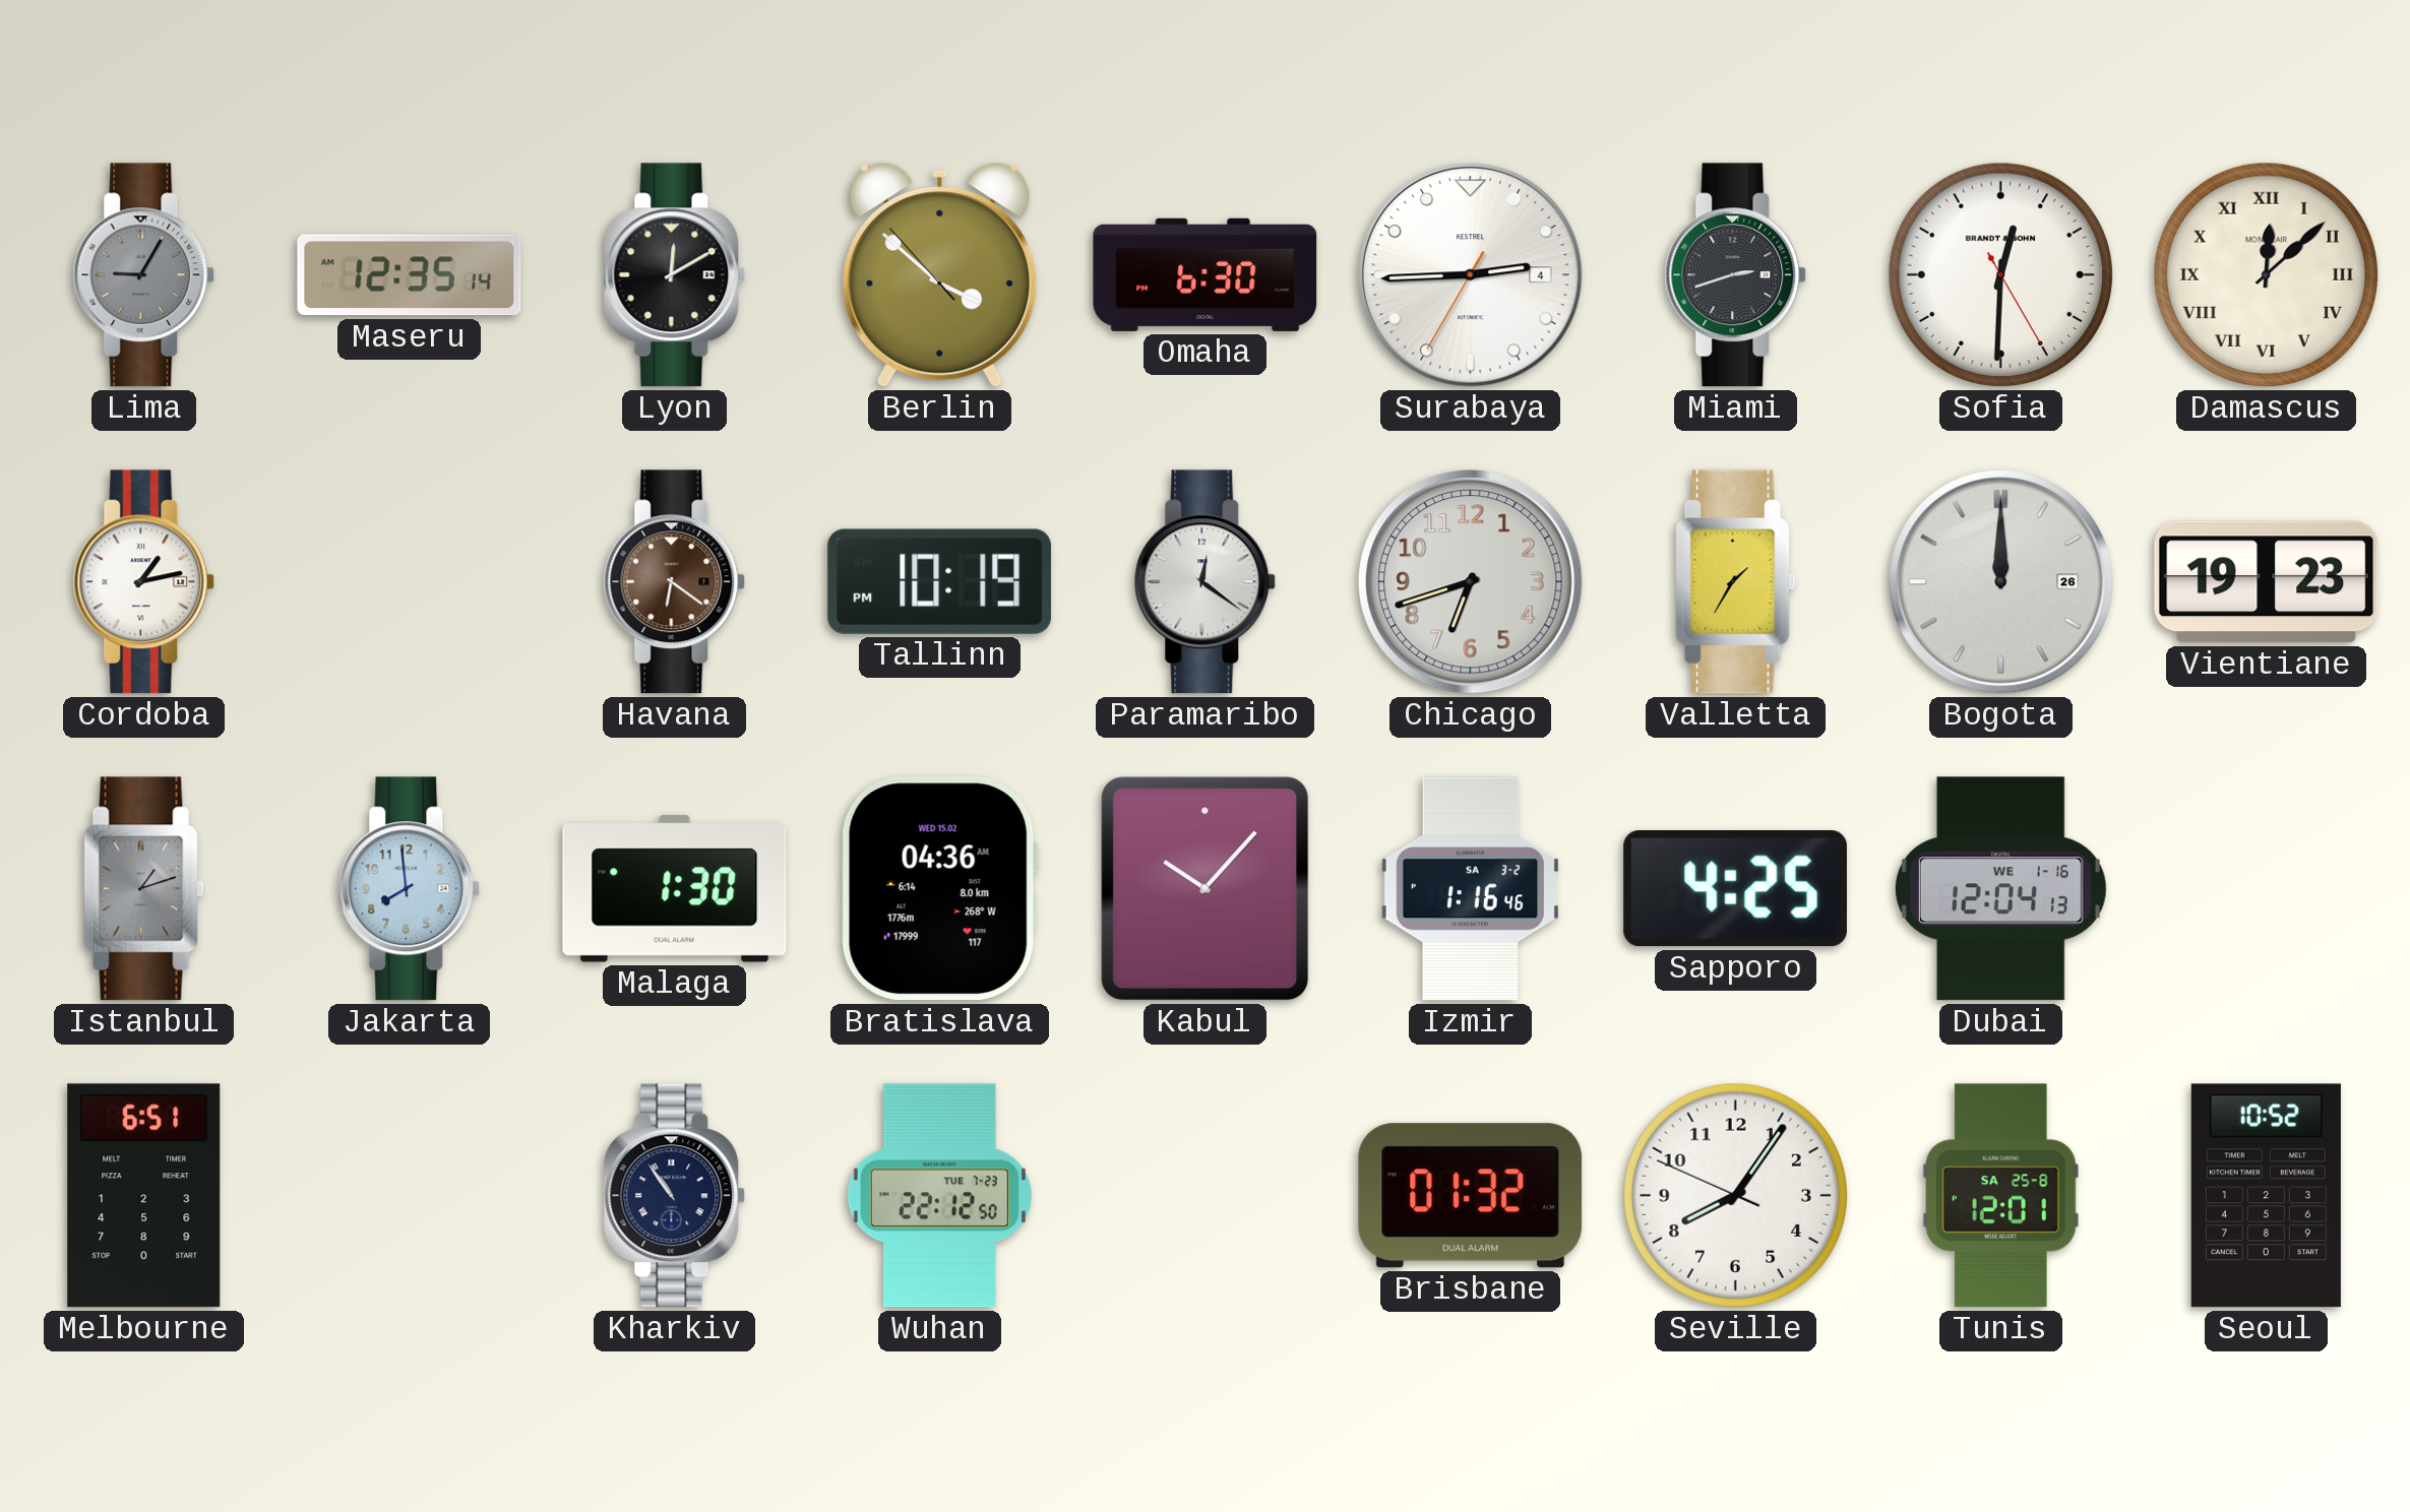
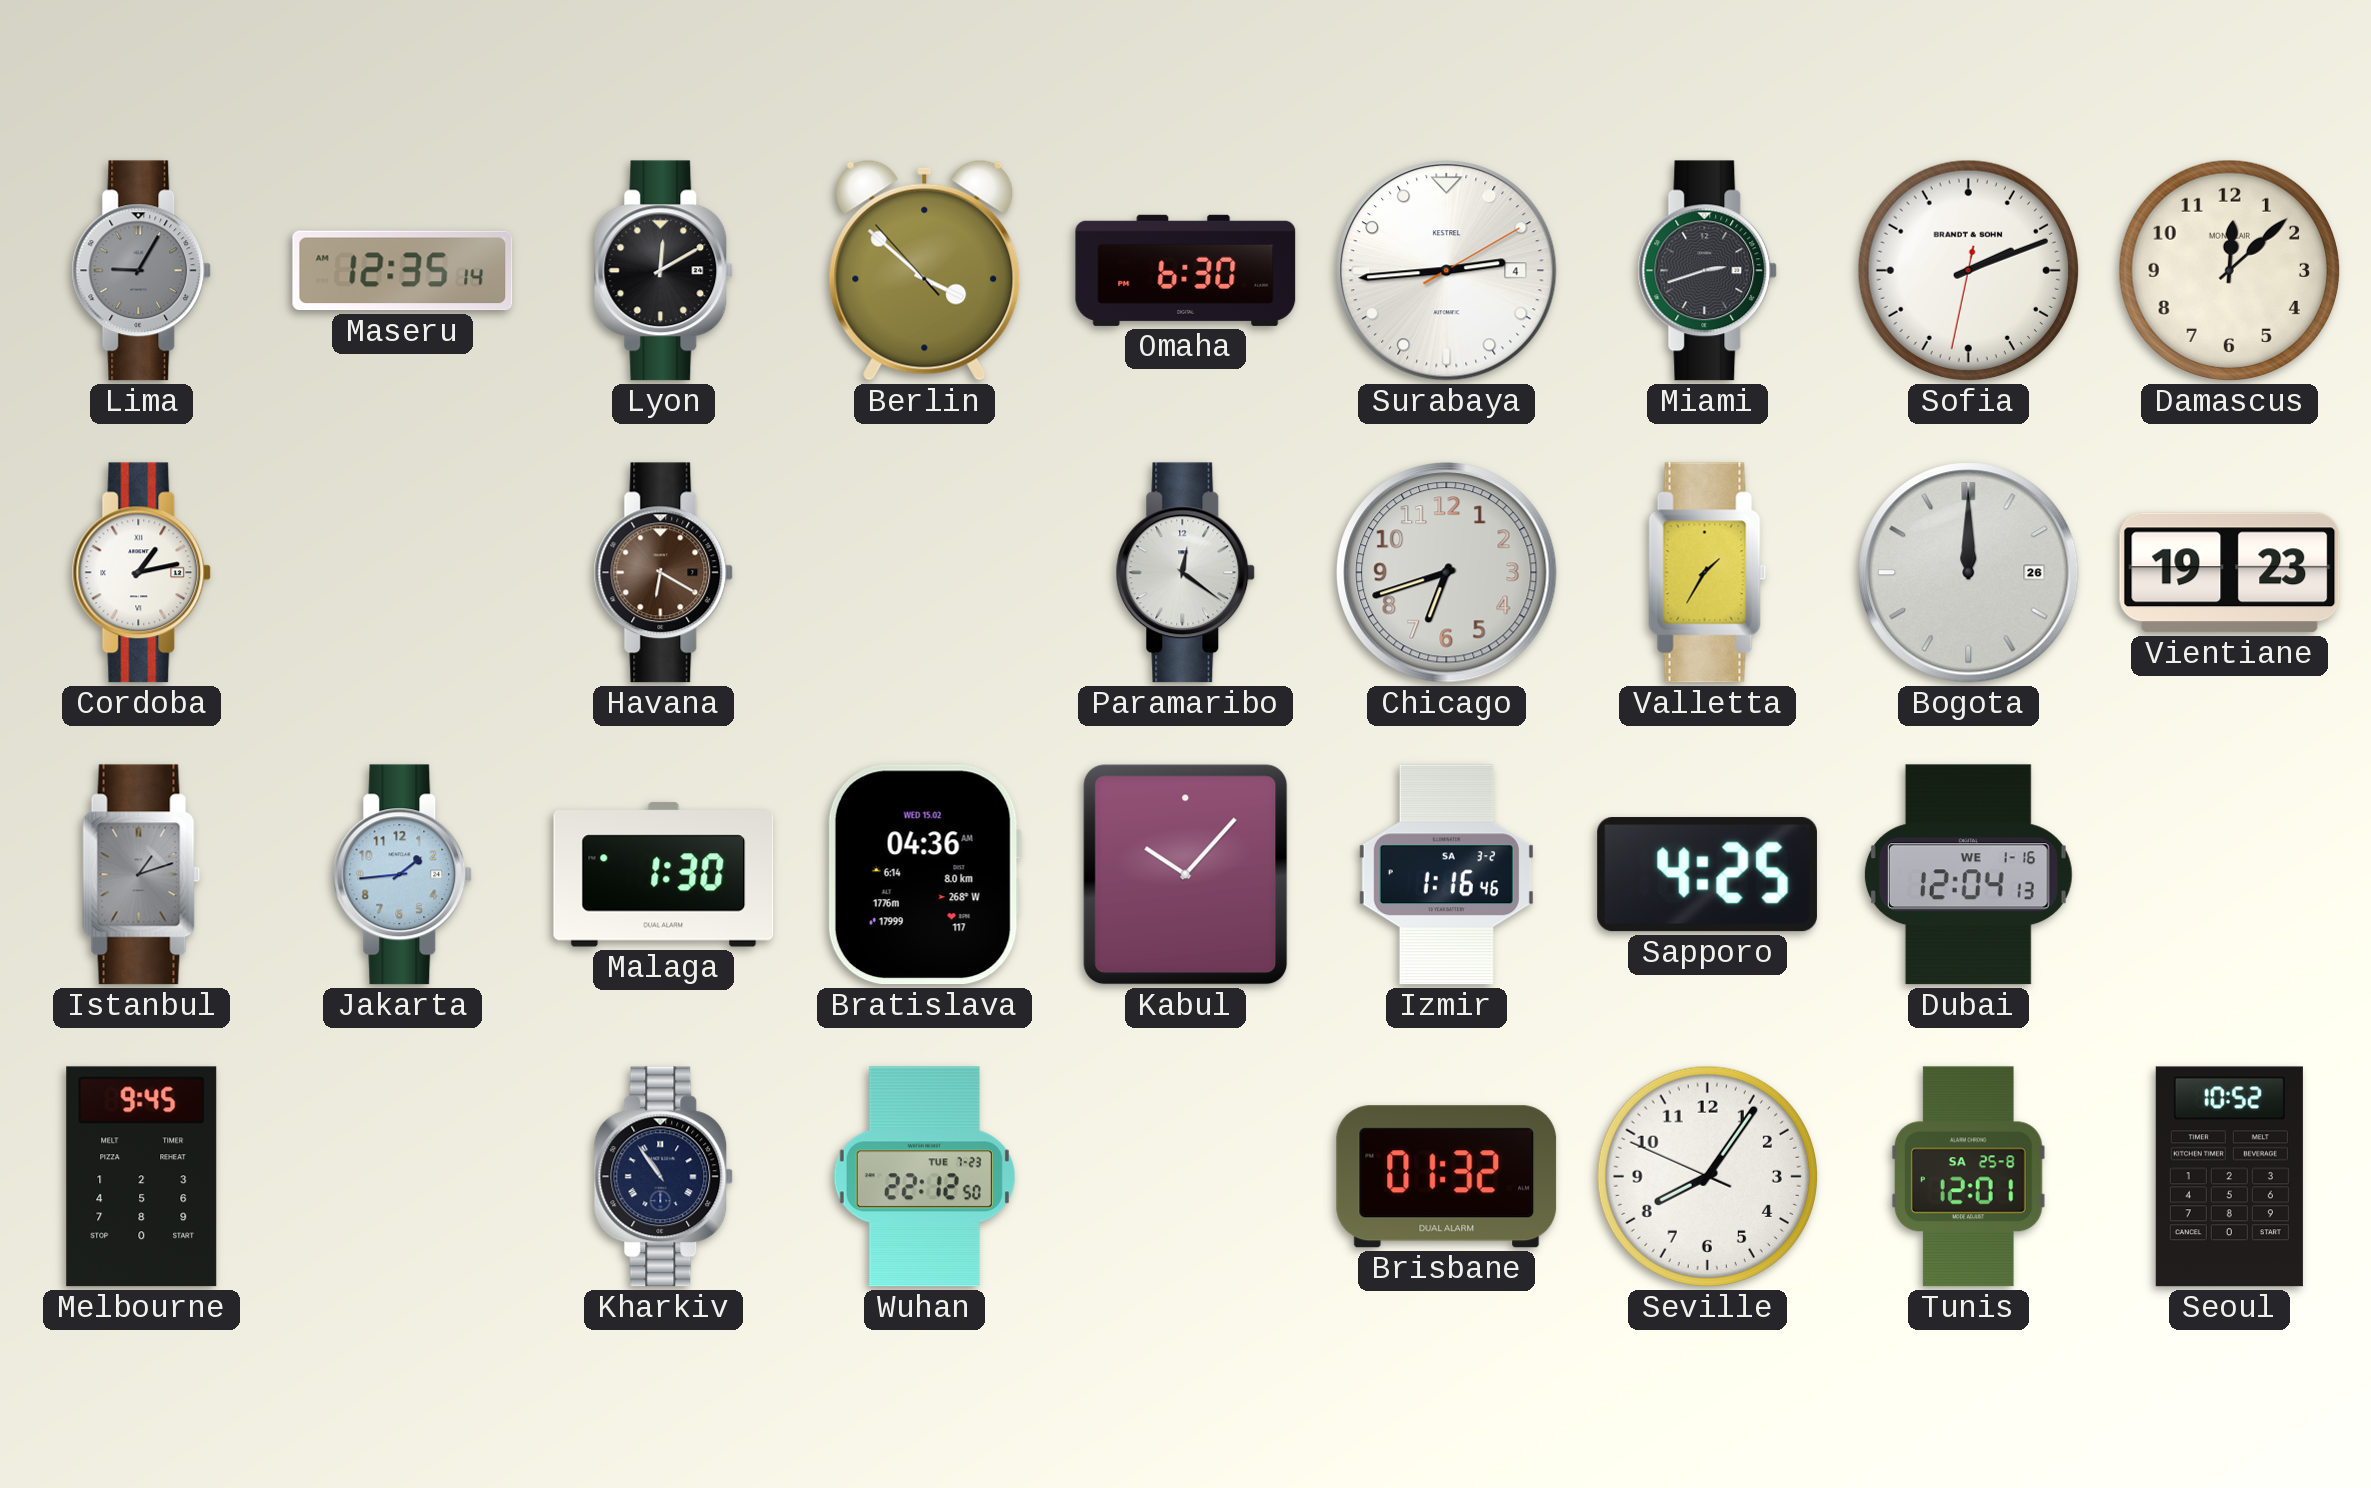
Surabaya: 2:44:35 -> 2:44:10
Sofia: 12:30 -> 2:11
Damascus numerals: Roman -> Arabic
Havana: 6:21 -> 6:20
Tallinn: 10:19 -> none
Jakarta: 7:59 -> 1:44
Melbourne: 6:51 -> 9:45
